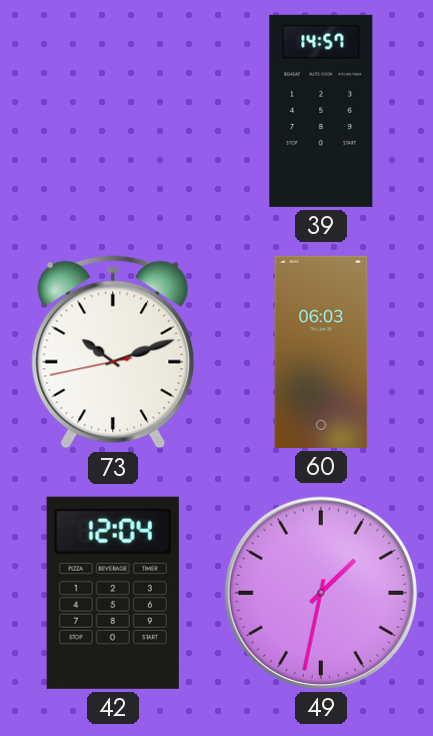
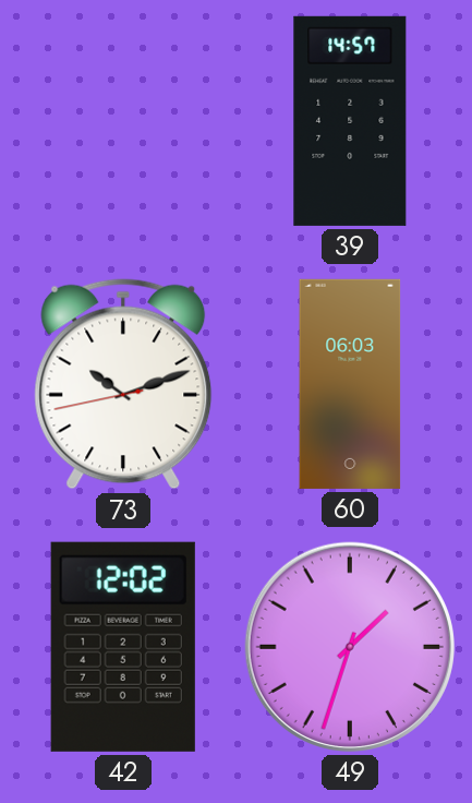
42: 12:04 -> 12:02
49: 1:32 -> 1:33
